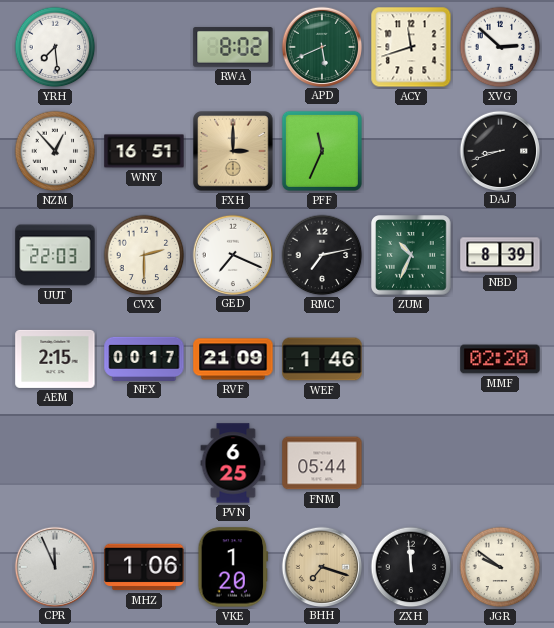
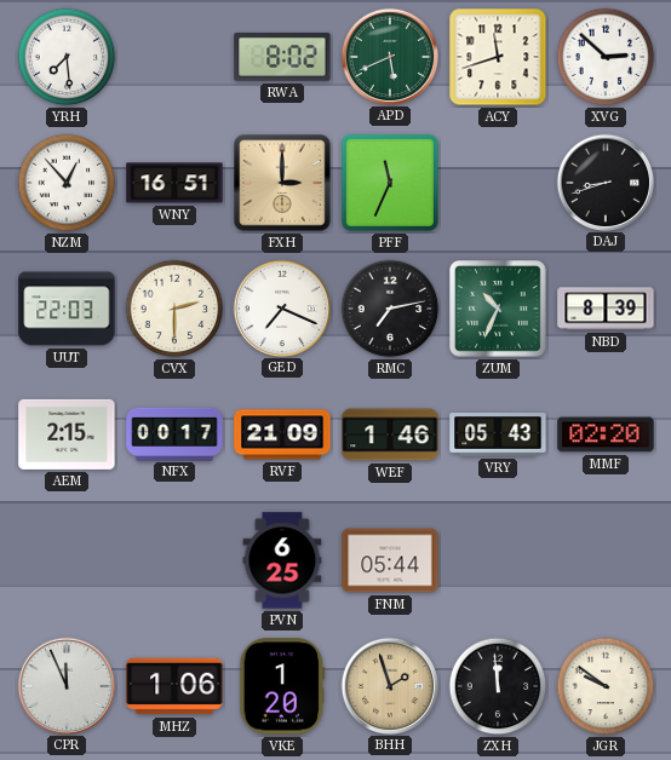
VRY: none -> 05:43
BHH: 7:18 -> 1:57
